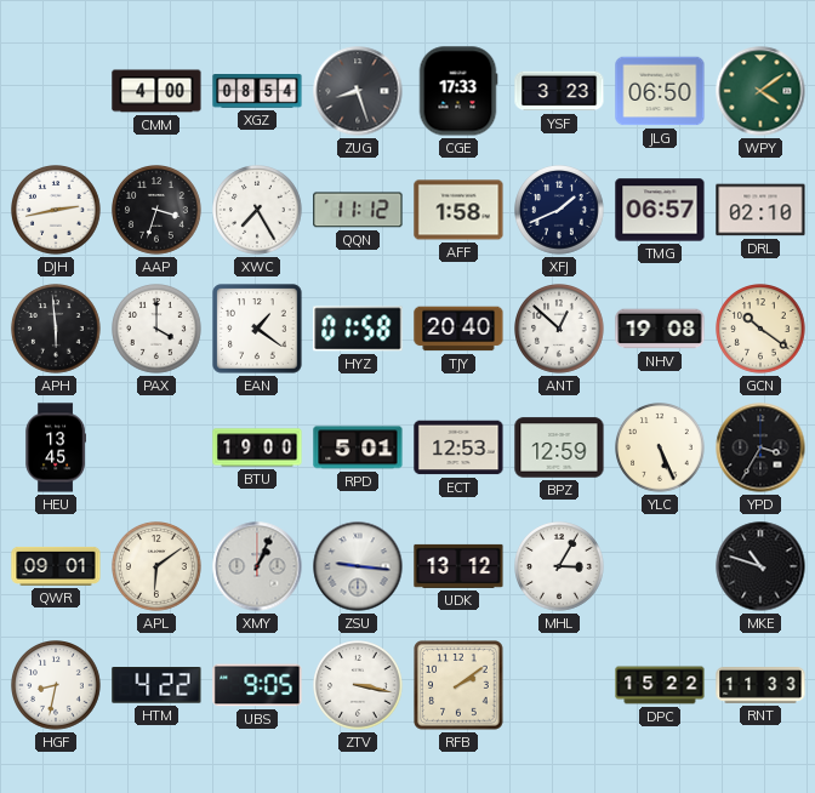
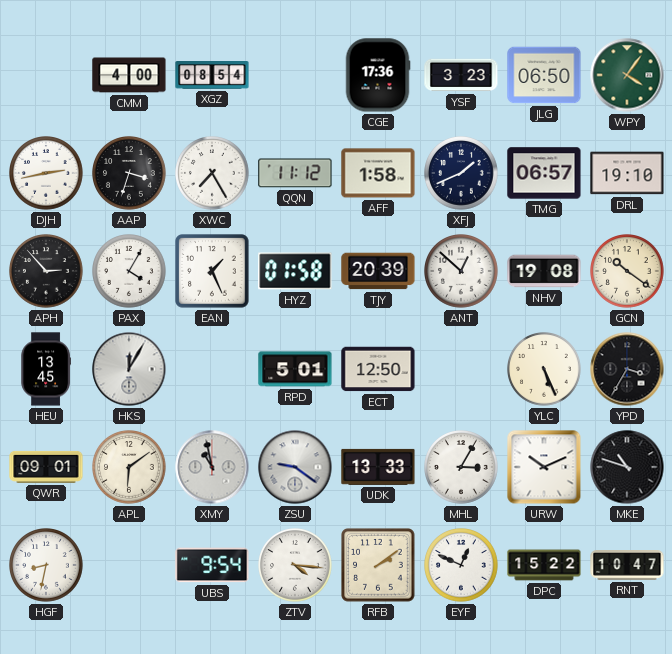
ZUG: 8:27 -> none
CGE: 17:33 -> 17:36
WPY: 4:09 -> 4:06
DRL: 02:10 -> 19:10
APH: 5:59 -> 2:53
PAX: 4:00 -> 4:05
EAN: 1:21 -> 1:26
TJY: 20:40 -> 20:39
HKS: none -> 12:05
BTU: 19:00 -> none
ECT: 12:53 -> 12:50
BPZ: 12:59 -> none
XMY: 1:04 -> 10:58
ZSU: 9:16 -> 9:21
UDK: 13:12 -> 13:33
URW: none -> 10:11
HTM: 4:22 -> none
UBS: 9:05 -> 9:54
ZTV: 3:17 -> 4:16
EYF: none -> 12:49
RNT: 11:33 -> 10:47
